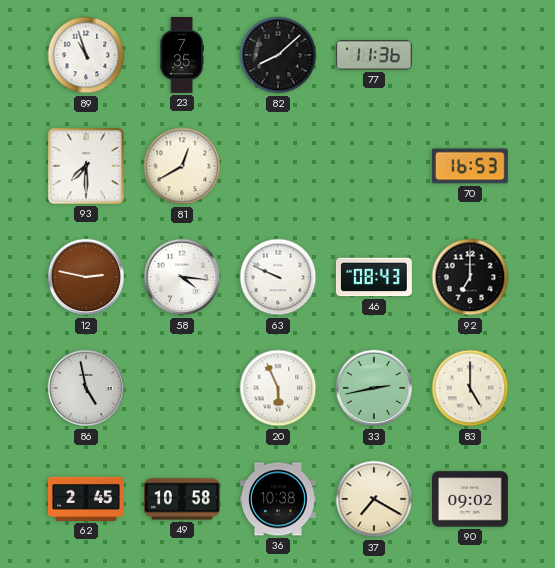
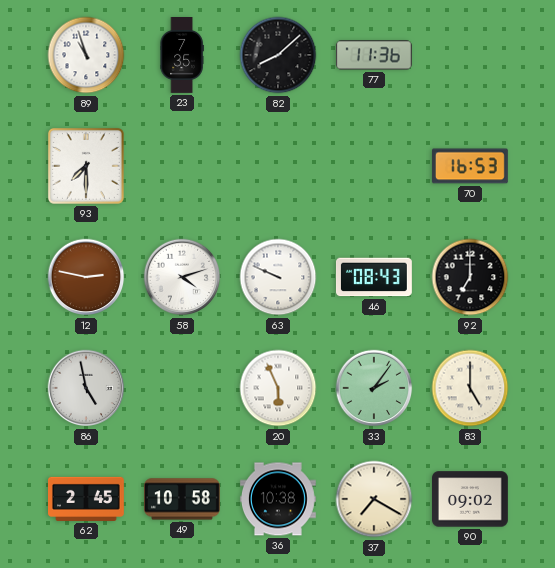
81: 12:40 -> none
58: 4:16 -> 4:12
33: 2:43 -> 2:06
